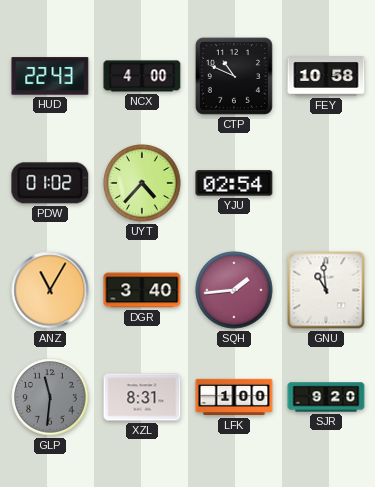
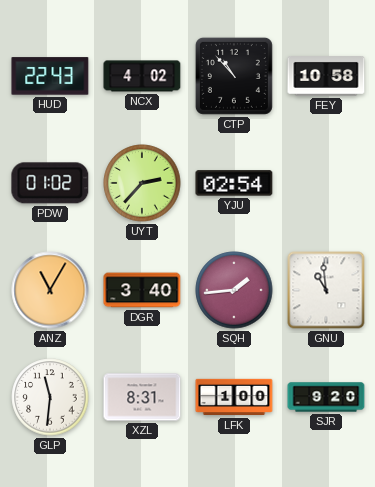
NCX: 4:00 -> 4:02
CTP: 10:49 -> 10:53
UYT: 4:37 -> 2:37
GLP dial: grey -> white
